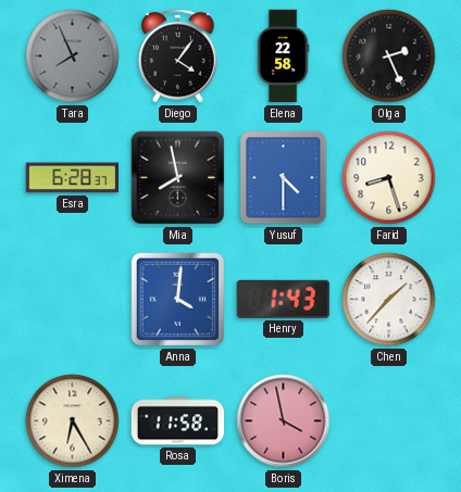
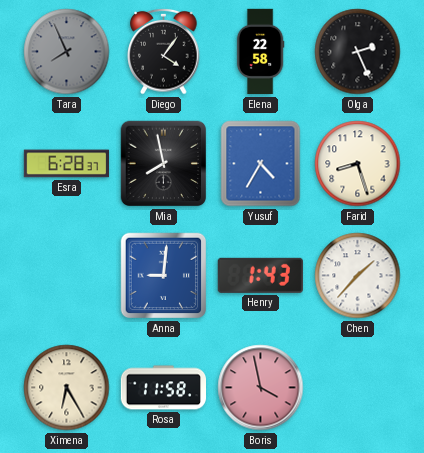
Yusuf: 4:30 -> 4:35
Anna: 4:01 -> 9:01
